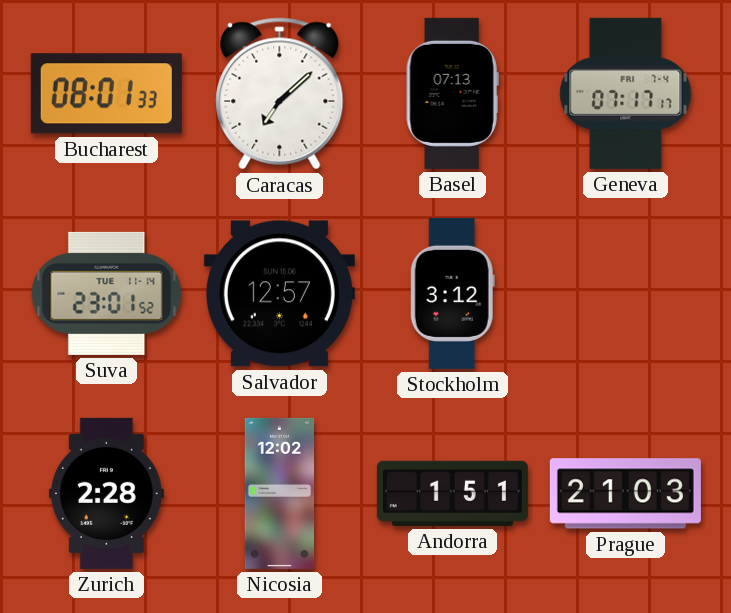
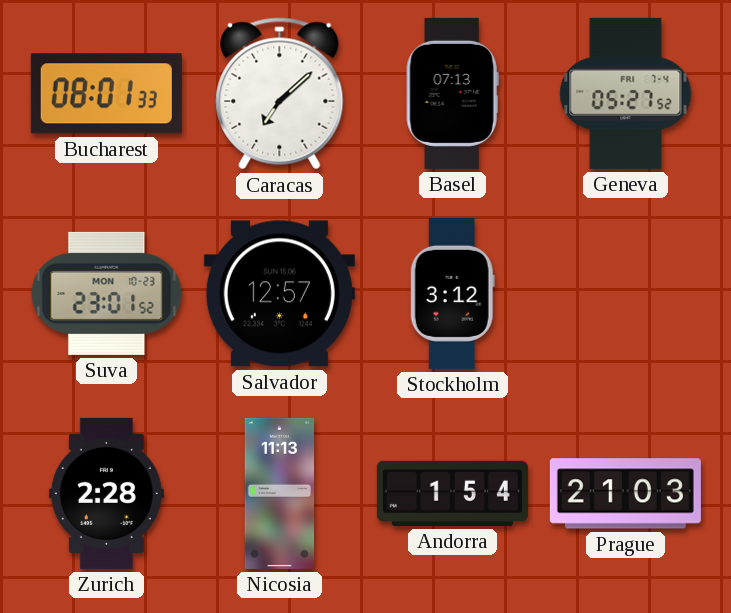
Geneva: 07:17 -> 05:27
Suva date: TUE 11-14 -> MON 10-23
Nicosia: 12:02 -> 11:13
Andorra: 1:51 -> 1:54
